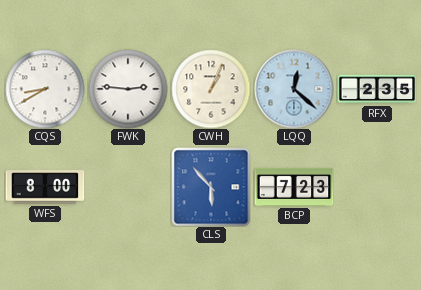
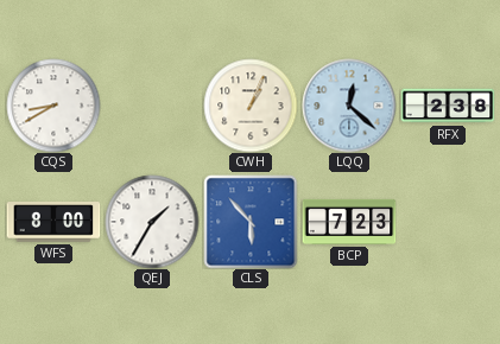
FWK: 2:46 -> none
RFX: 2:35 -> 2:38
QEJ: none -> 1:35
